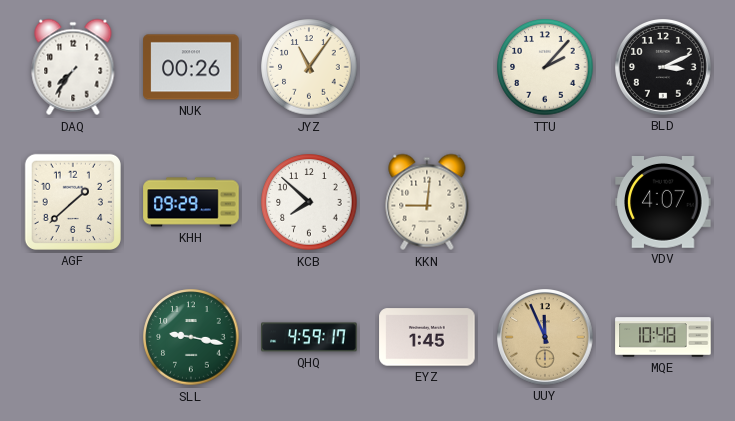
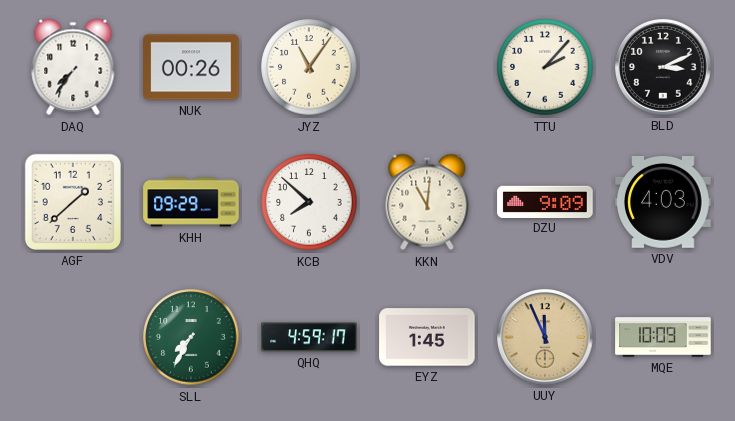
KKN: 9:01 -> 11:01
DZU: none -> 9:09
VDV: 4:07 -> 4:03
SLL: 9:17 -> 7:35
MQE: 10:48 -> 10:09
